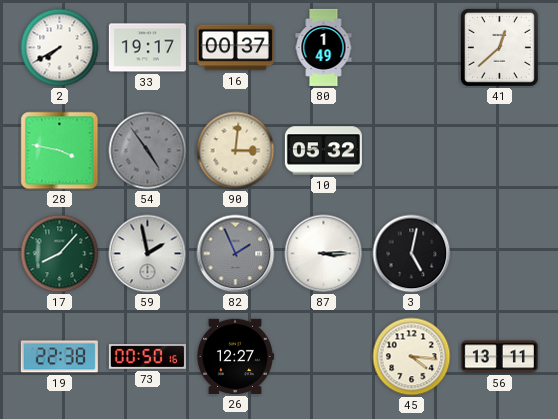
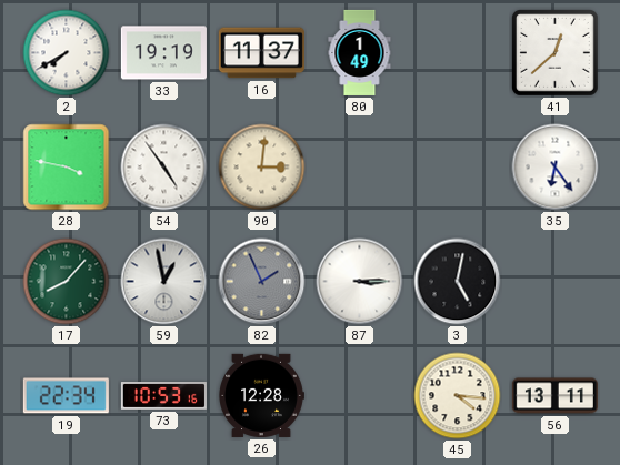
33: 19:17 -> 19:19
16: 00:37 -> 11:37
54 dial: grey -> white
10: 05:32 -> none
35: none -> 6:24
59: 1:58 -> 12:58
19: 22:38 -> 22:34
73: 00:50 -> 10:53
26: 12:27 -> 12:28
